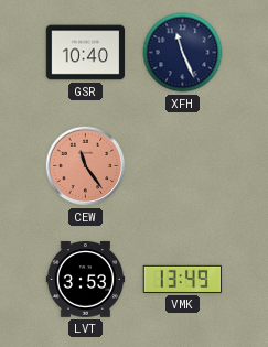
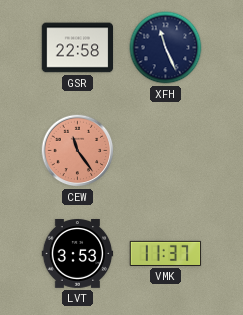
GSR: 10:40 -> 22:58
VMK: 13:49 -> 11:37
